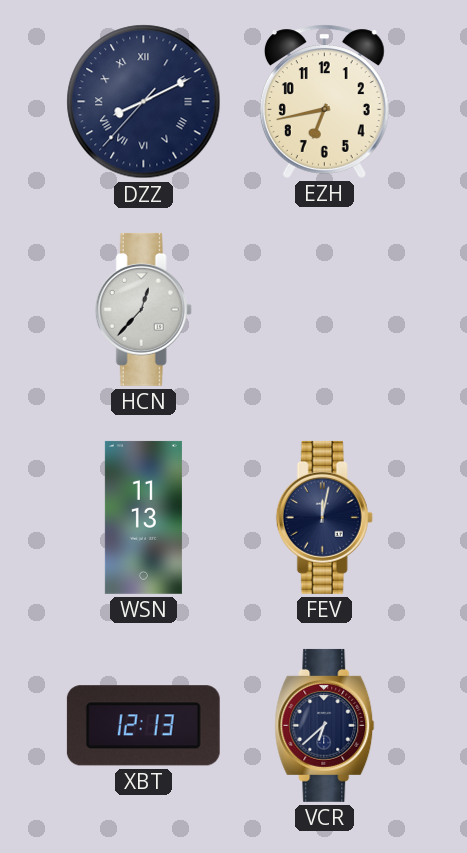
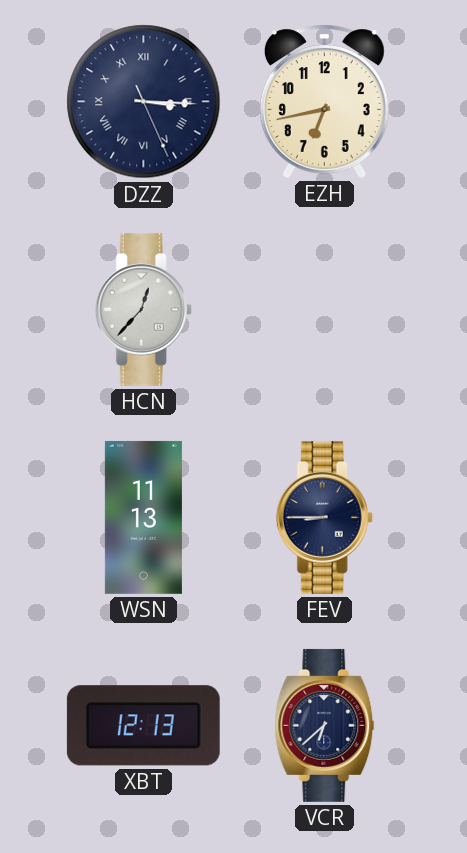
DZZ: 8:10 -> 3:15
FEV: 12:02 -> 8:45
